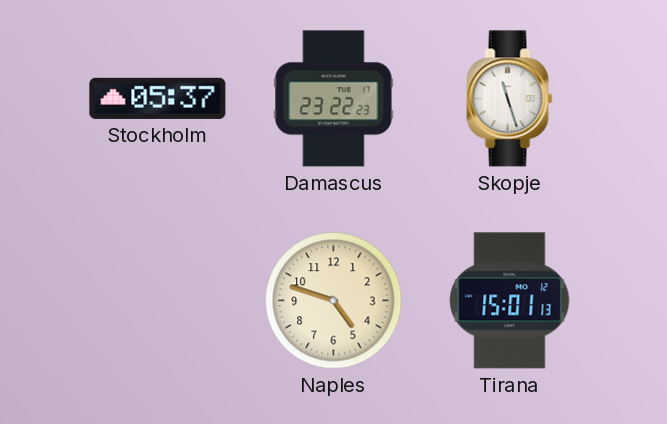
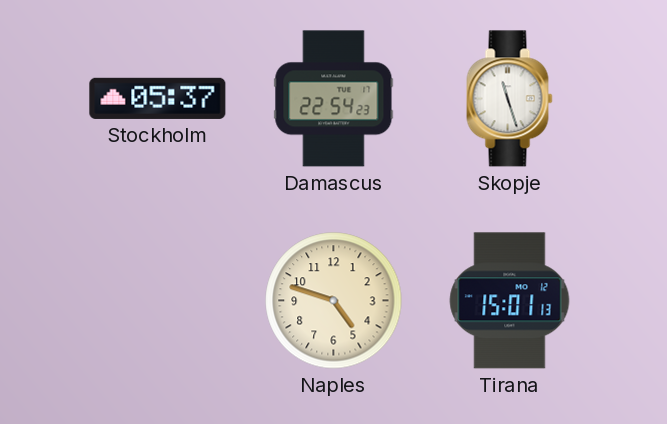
Damascus: 23:22 -> 22:54
